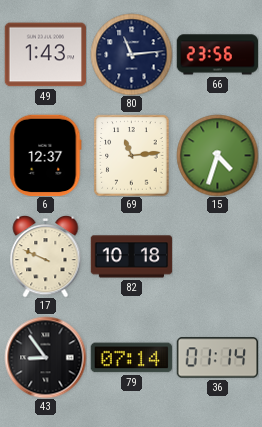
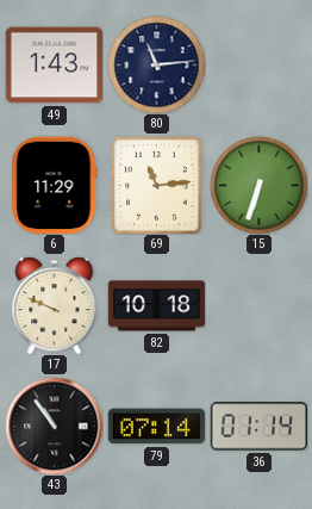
66: 23:56 -> none
6: 12:37 -> 11:29
15: 4:33 -> 6:33
43: 8:54 -> 10:54
